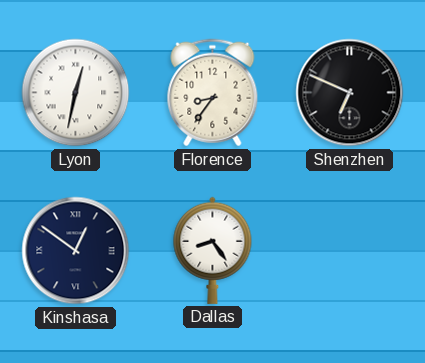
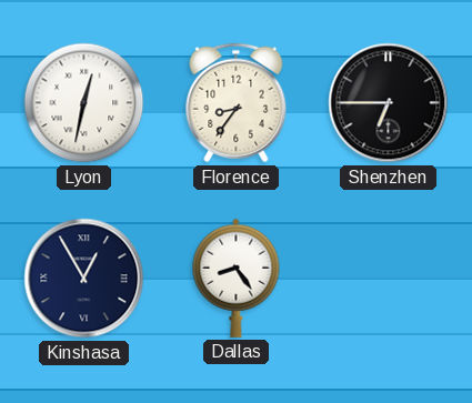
Shenzhen: 6:49 -> 6:45
Kinshasa: 12:51 -> 12:55
